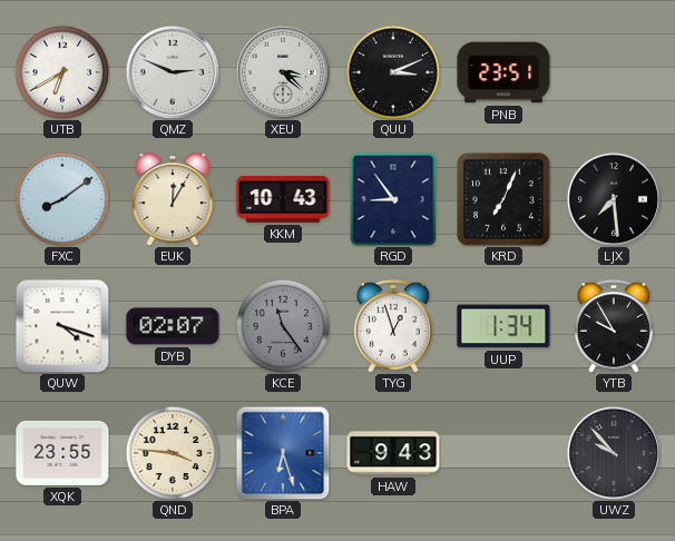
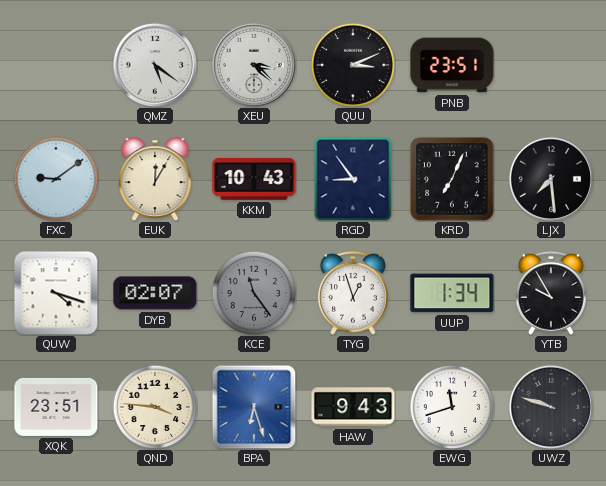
UTB: 6:40 -> none
QMZ: 2:49 -> 5:21
FXC: 8:09 -> 9:09
XQK: 23:55 -> 23:51
EWG: none -> 11:42
UWZ: 9:53 -> 9:48
